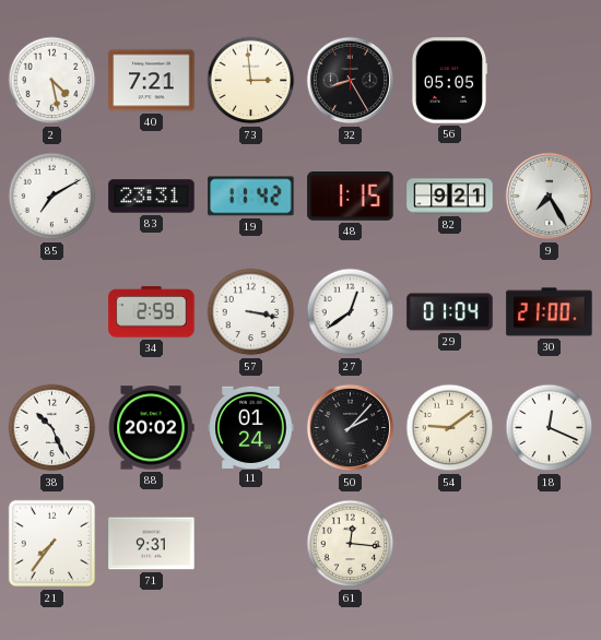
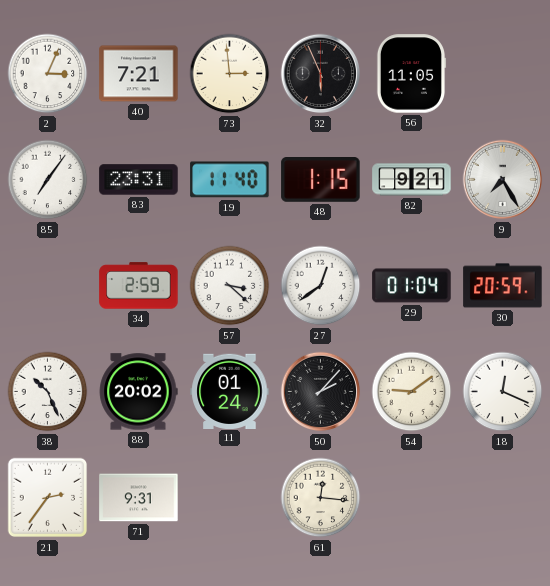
2: 4:28 -> 3:04
32: 8:25 -> 5:56
56: 05:05 -> 11:05
85: 7:10 -> 7:06
19: 11:42 -> 11:40
57: 3:17 -> 3:22
30: 21:00 -> 20:59
21: 7:36 -> 2:36
